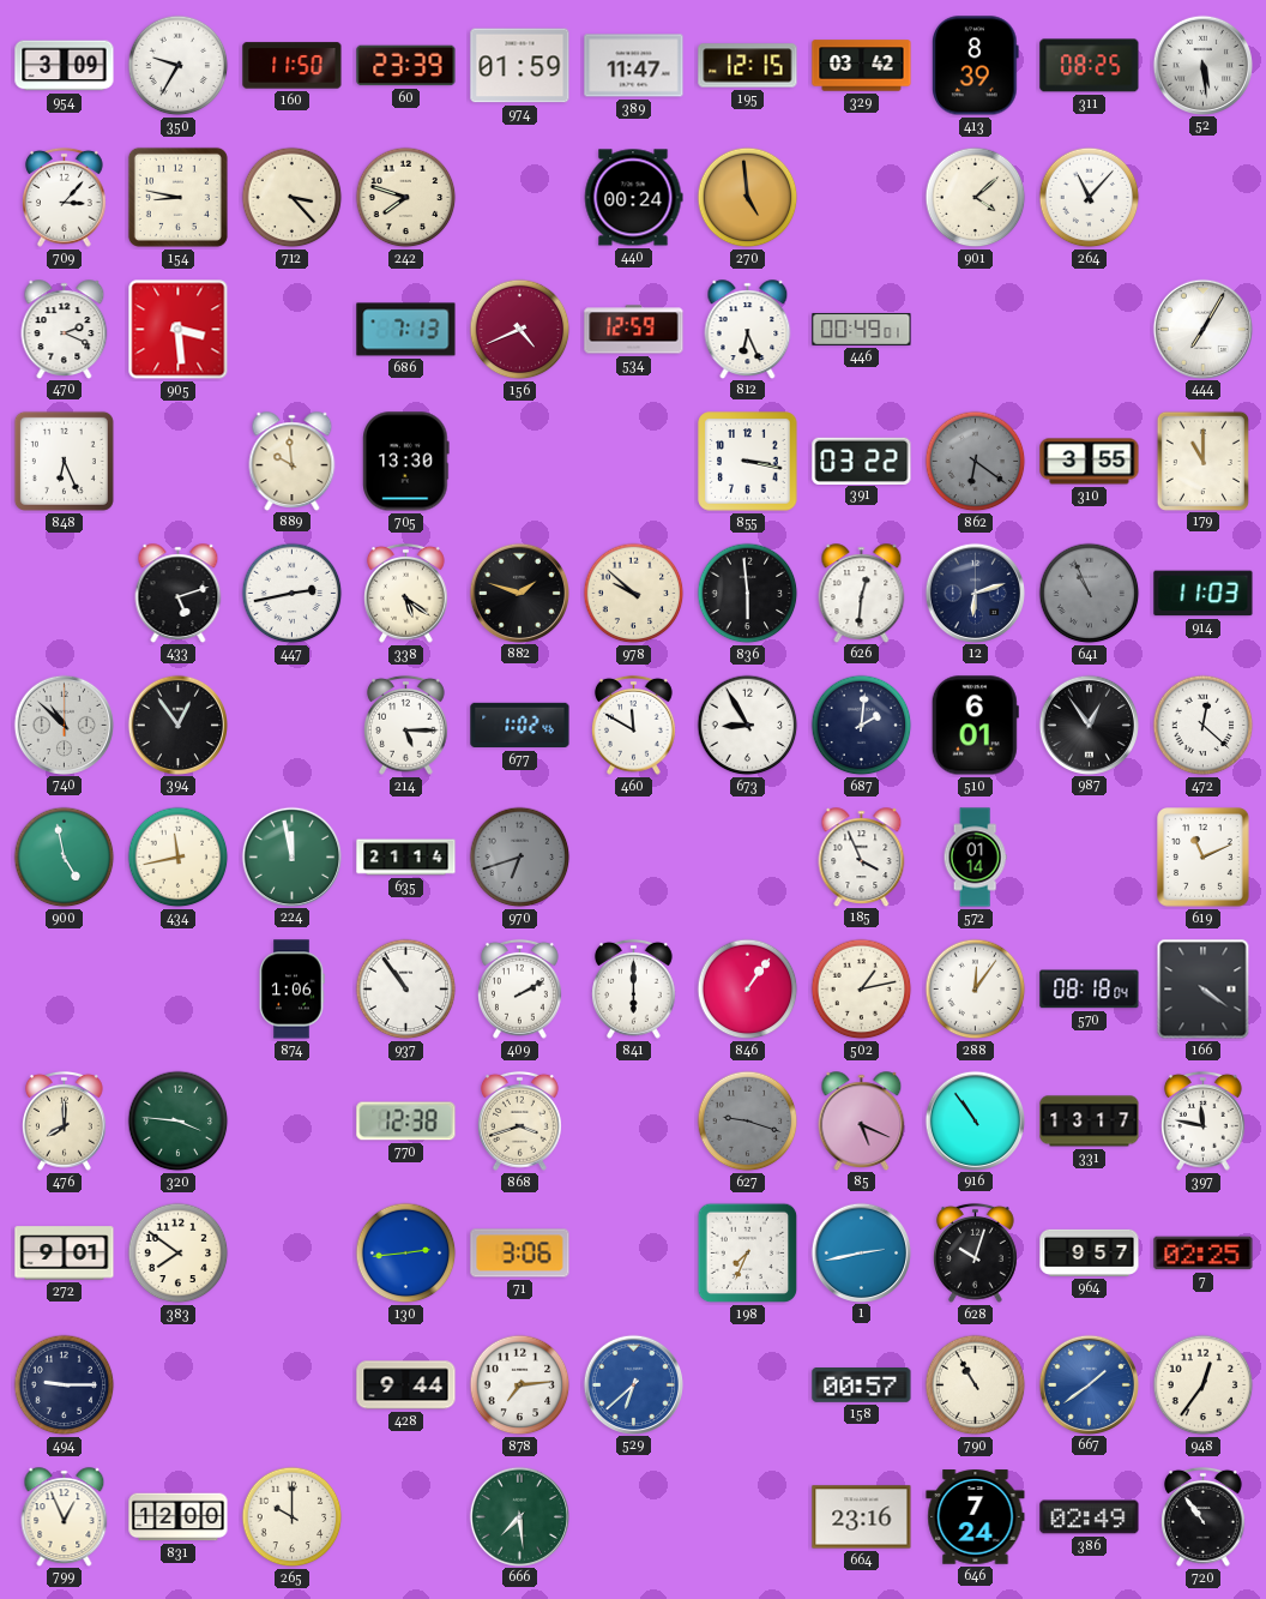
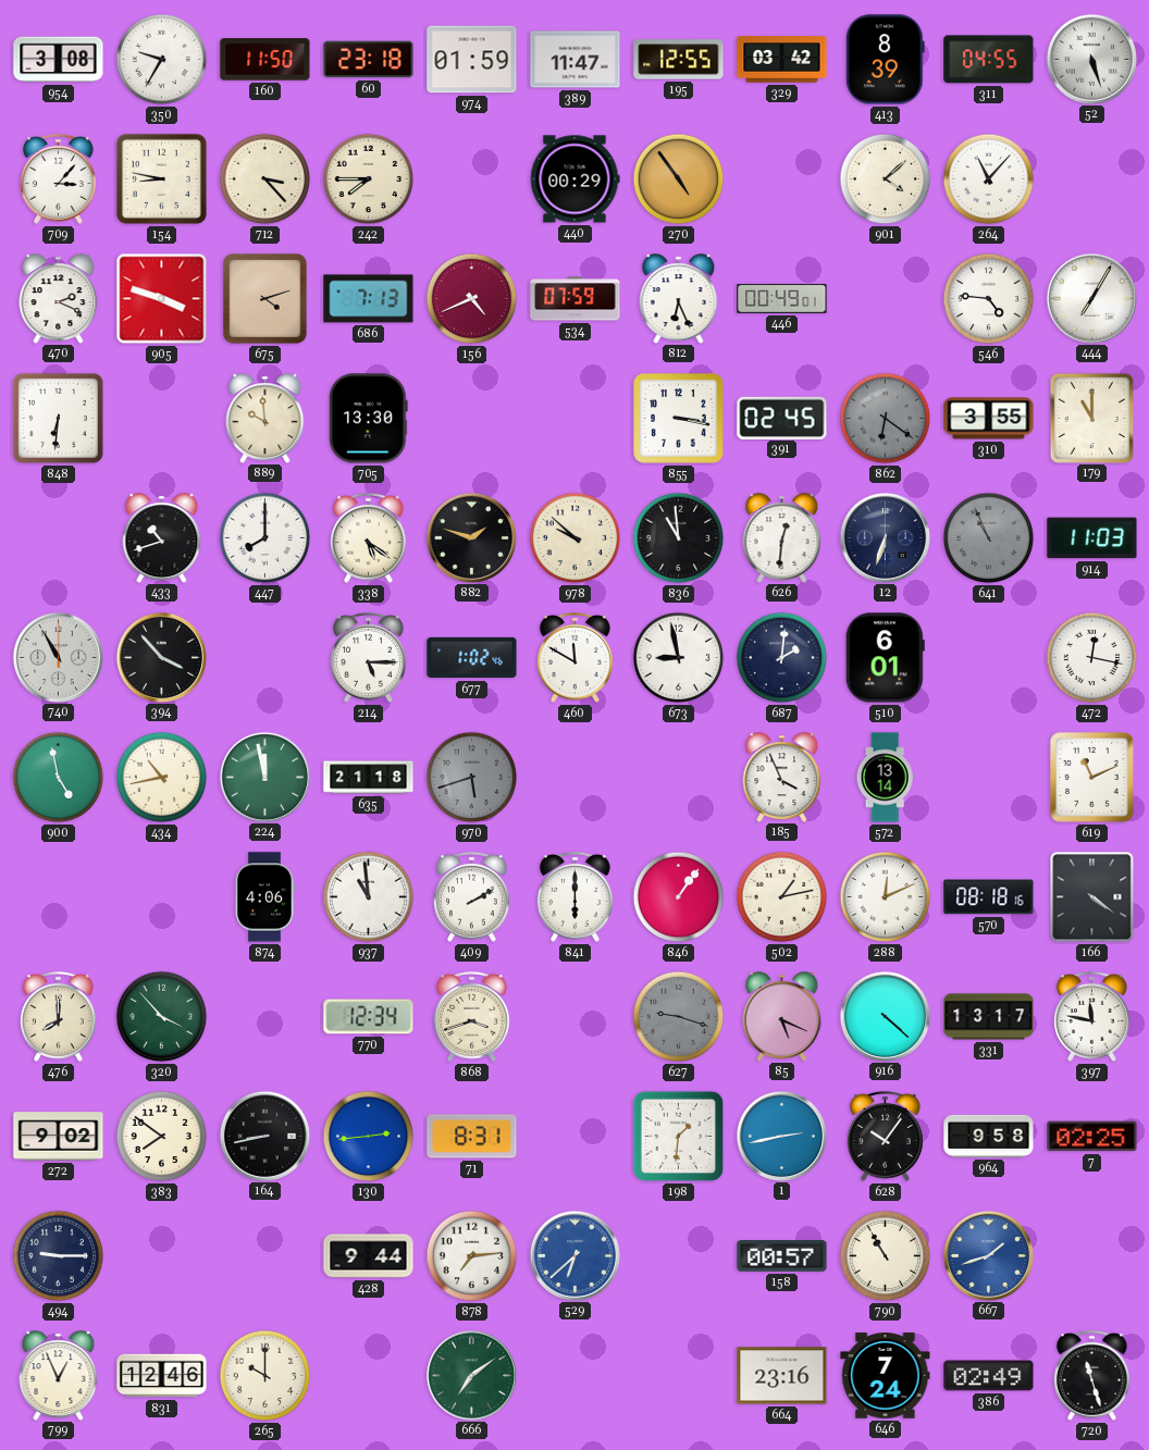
954: 3:09 -> 3:08
60: 23:39 -> 23:18
195: 12:15 -> 12:55
311: 08:25 -> 04:55
52: 5:29 -> 5:27
242: 7:48 -> 7:45
440: 00:24 -> 00:29
270: 4:59 -> 4:54
905: 3:29 -> 3:48
675: none -> 4:12
534: 12:59 -> 07:59
546: none -> 4:46
848: 6:26 -> 6:31
391: 03:22 -> 02:45
433: 5:12 -> 10:42
447: 2:43 -> 8:00
836: 5:59 -> 10:59
12: 6:12 -> 6:33
740: 10:52 -> 10:55
394: 12:54 -> 3:53
673: 8:55 -> 8:58
987: 12:54 -> none
472: 12:22 -> 12:17
434: 11:43 -> 10:43
635: 21:14 -> 21:18
970: 6:42 -> 5:42
572: 01:14 -> 13:14
874: 1:06 -> 4:06
937: 10:54 -> 10:59
288: 12:06 -> 12:11
570: 08:18:04 -> 08:18:16
320: 3:46 -> 3:53
770: 12:38 -> 12:34
916: 10:54 -> 4:22
272: 9:01 -> 9:02
164: none -> 8:43
71: 3:06 -> 8:31
198: 7:34 -> 1:31
628: 10:03 -> 10:06
964: 9:57 -> 9:58
667: 1:39 -> 1:42
948: 12:36 -> none
831: 12:00 -> 12:46
666: 7:29 -> 7:09
720: 10:54 -> 11:27
